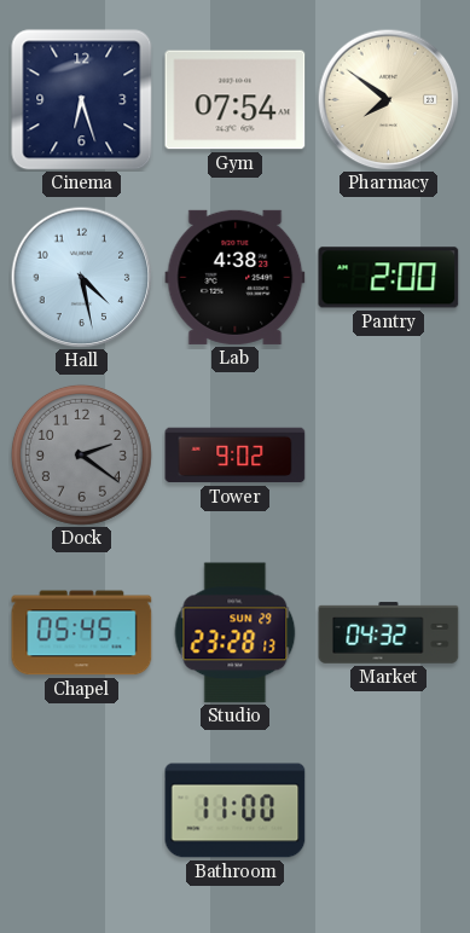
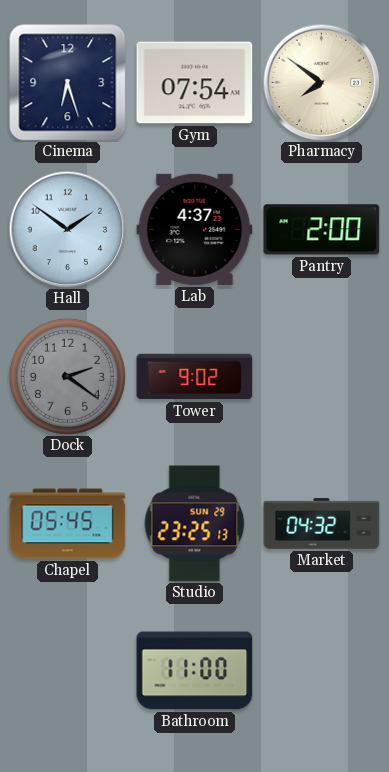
Hall: 4:28 -> 1:51
Lab: 4:38 -> 4:37
Studio: 23:28 -> 23:25
